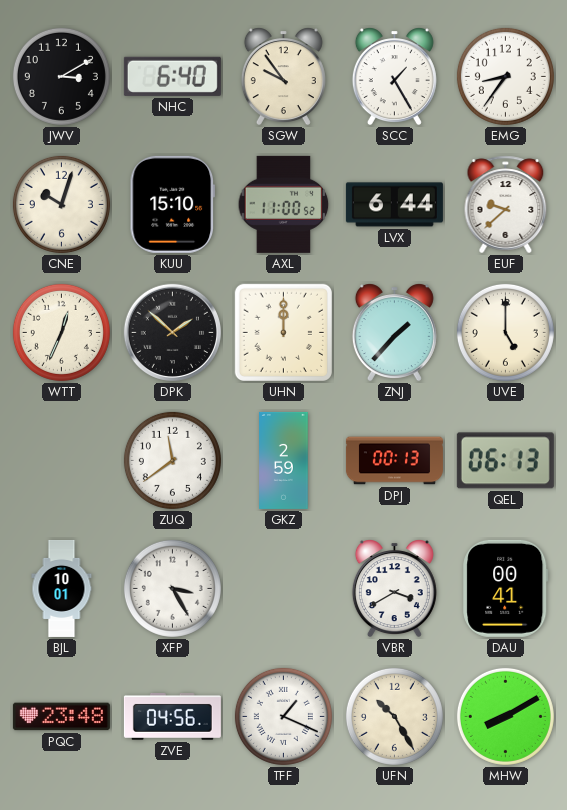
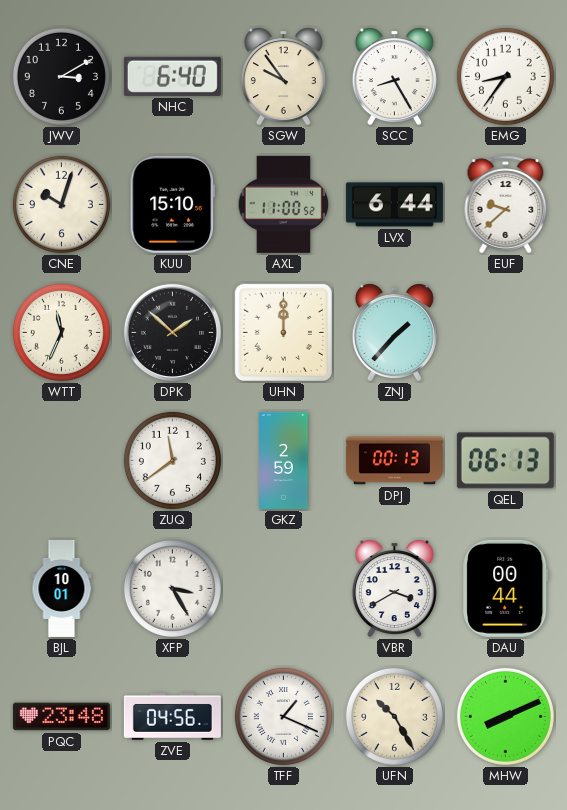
SCC: 1:25 -> 8:25
WTT: 12:34 -> 11:34
UVE: 5:00 -> none
DAU: 00:41 -> 00:44
MHW: 8:10 -> 8:11
